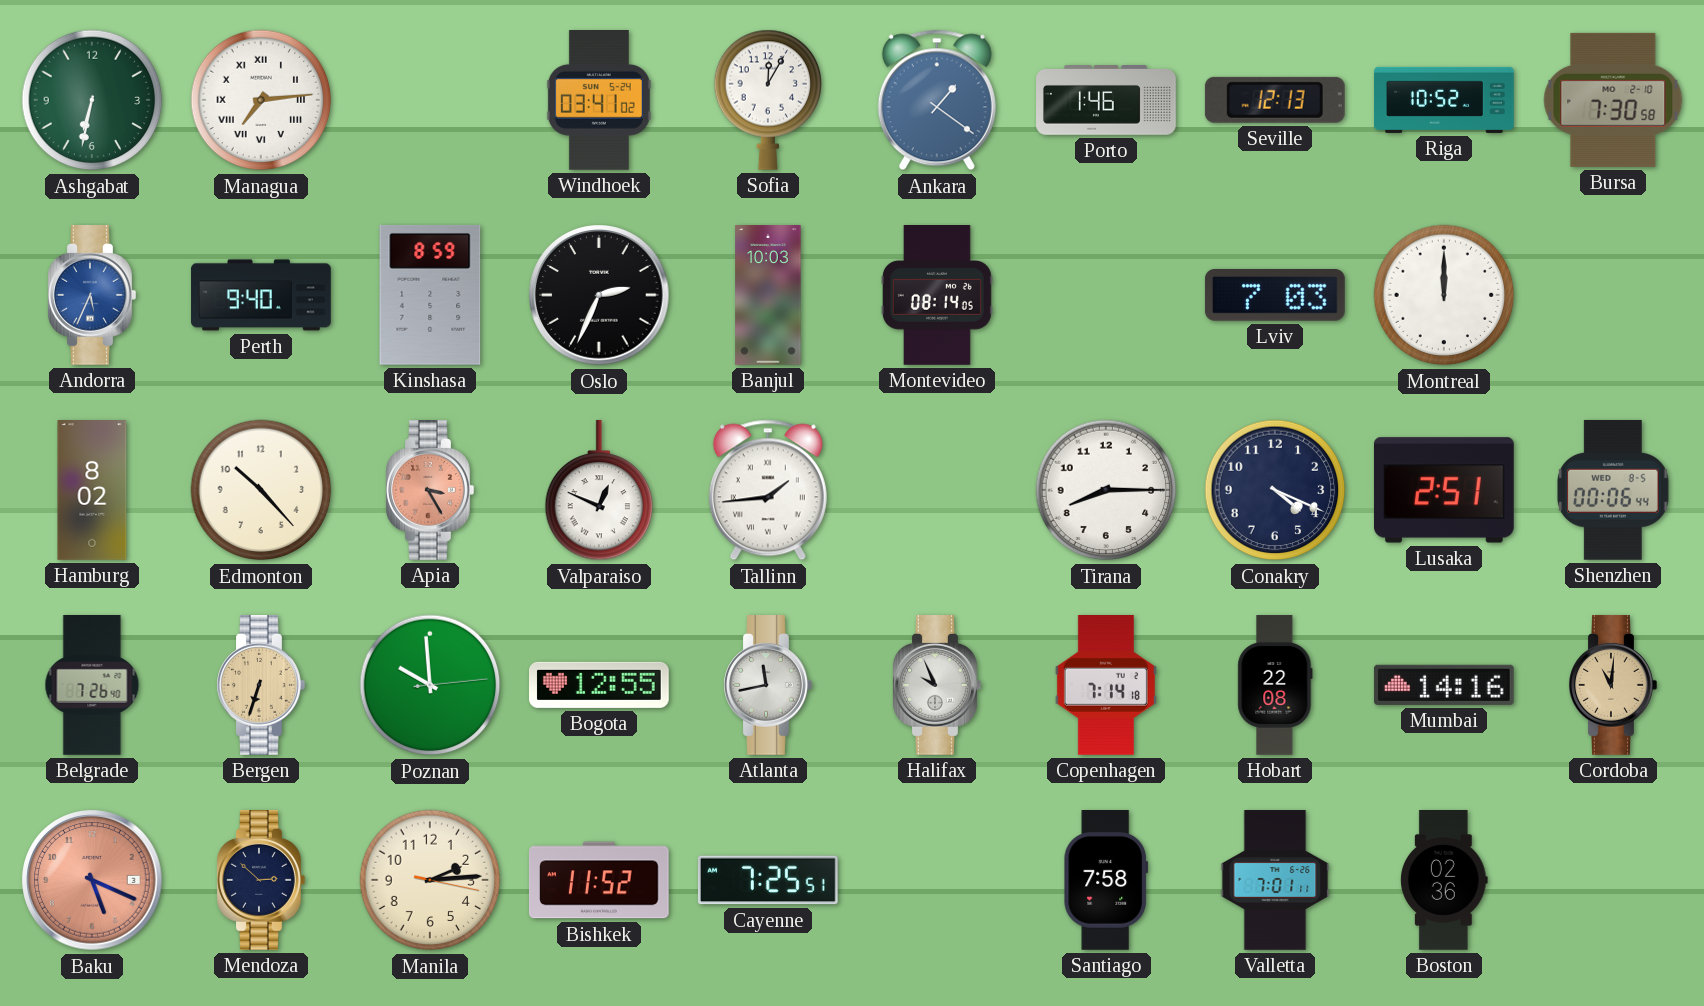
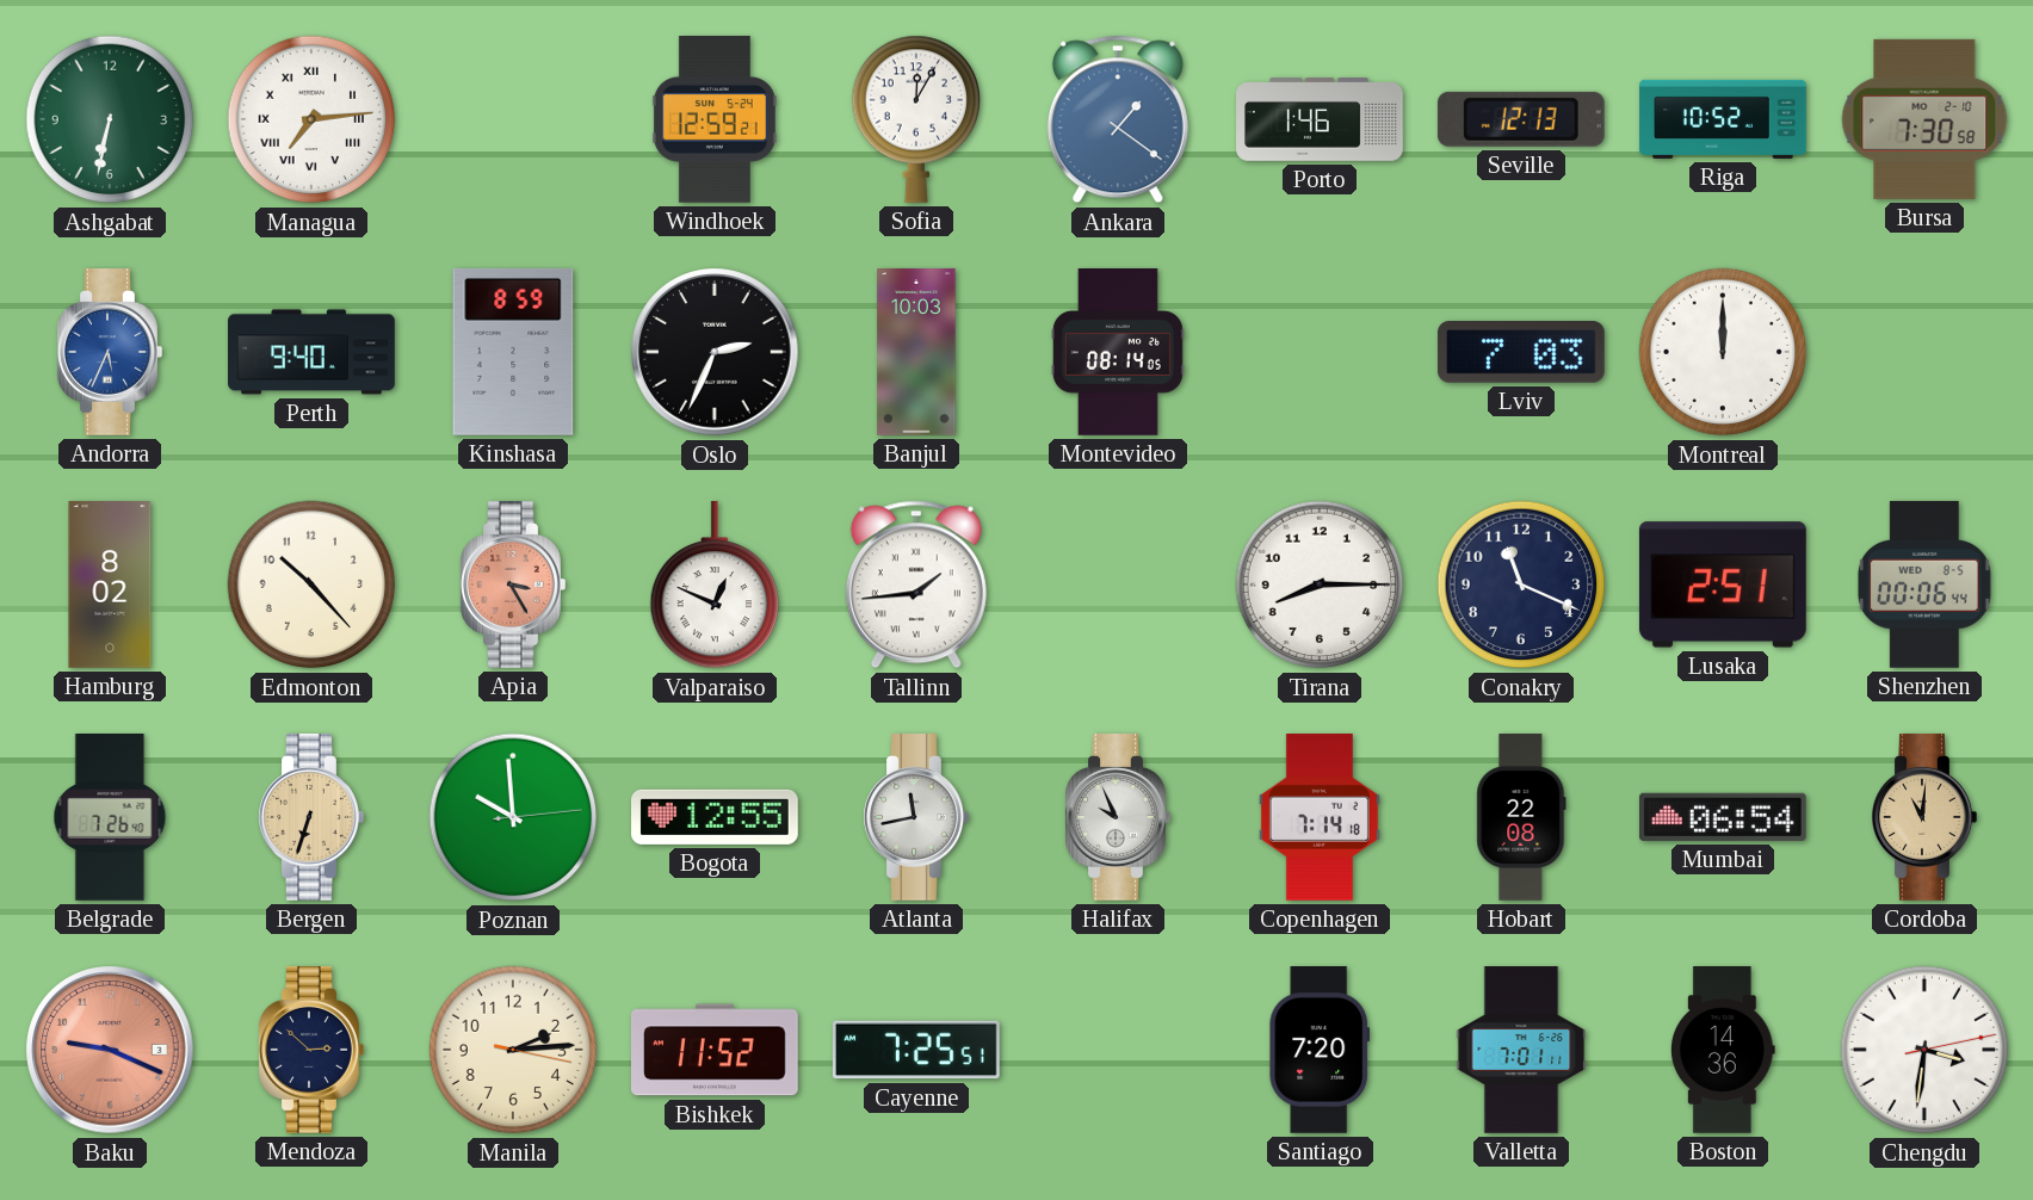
Windhoek: 03:41 -> 12:59
Conakry: 4:19 -> 11:19
Mumbai: 14:16 -> 06:54
Baku: 5:19 -> 9:19
Santiago: 7:58 -> 7:20
Boston: 02:36 -> 14:36
Chengdu: none -> 3:31
